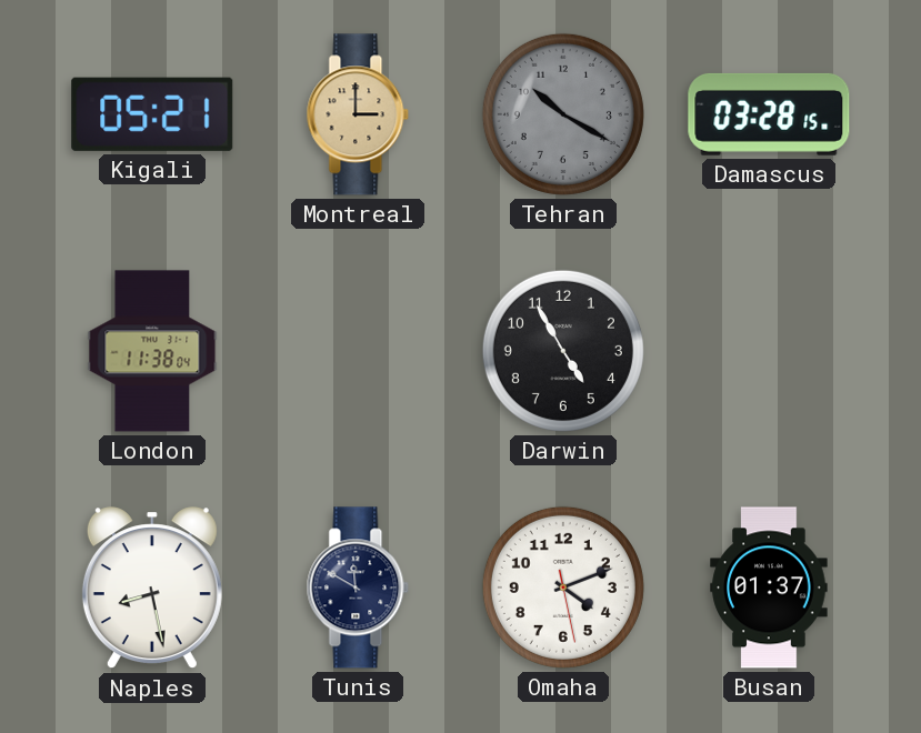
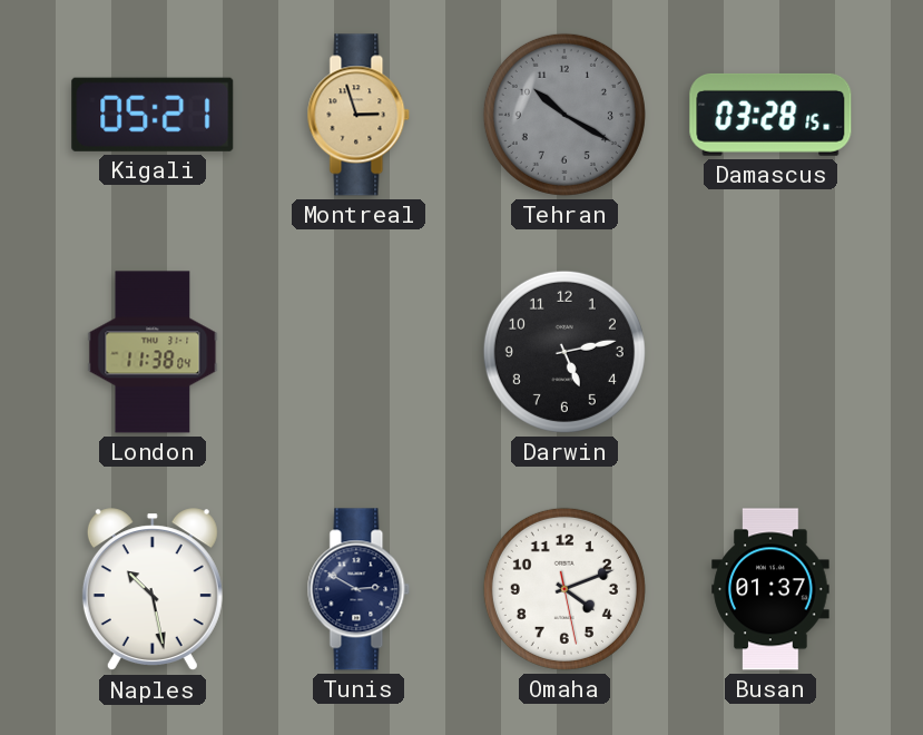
Montreal: 3:00 -> 2:57
Darwin: 4:55 -> 5:13
Naples: 8:28 -> 10:28
Tunis: 11:50 -> 2:50
